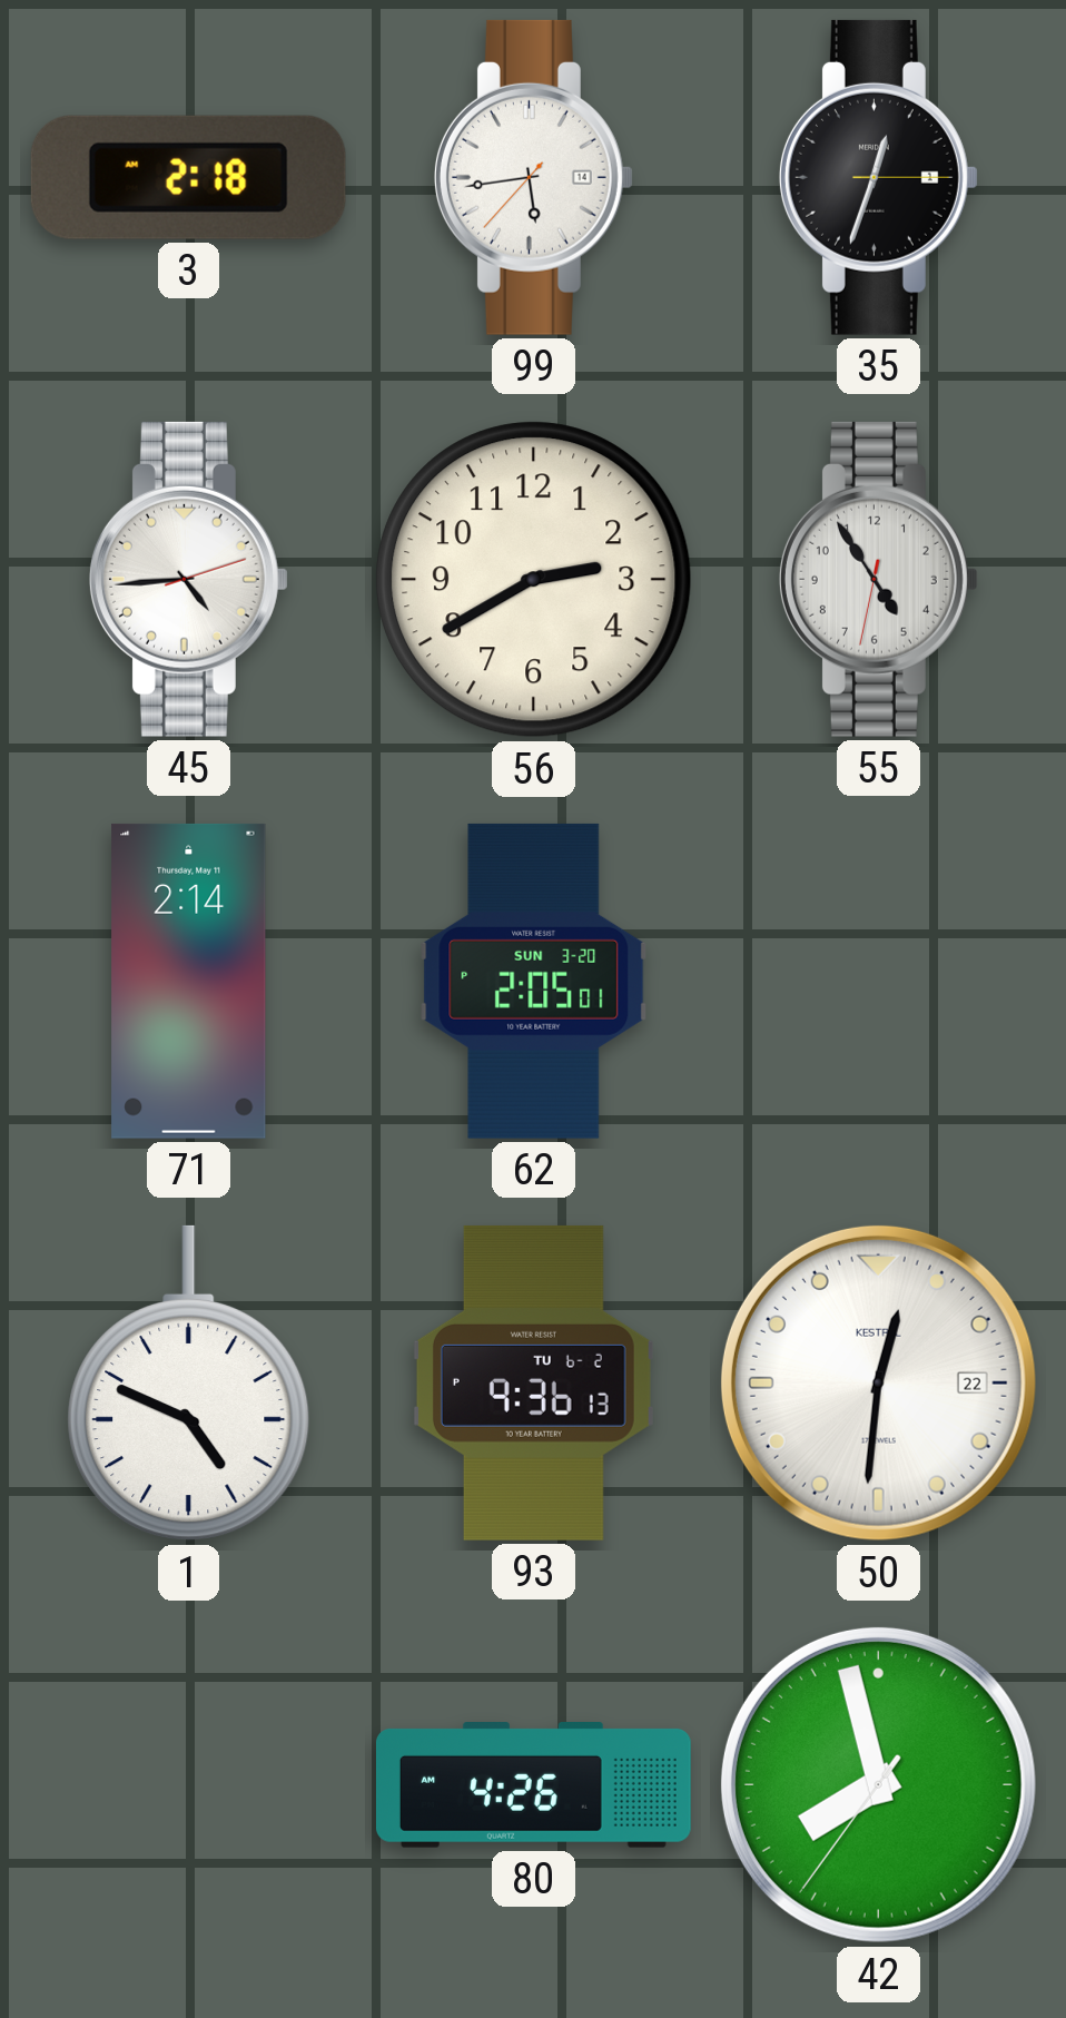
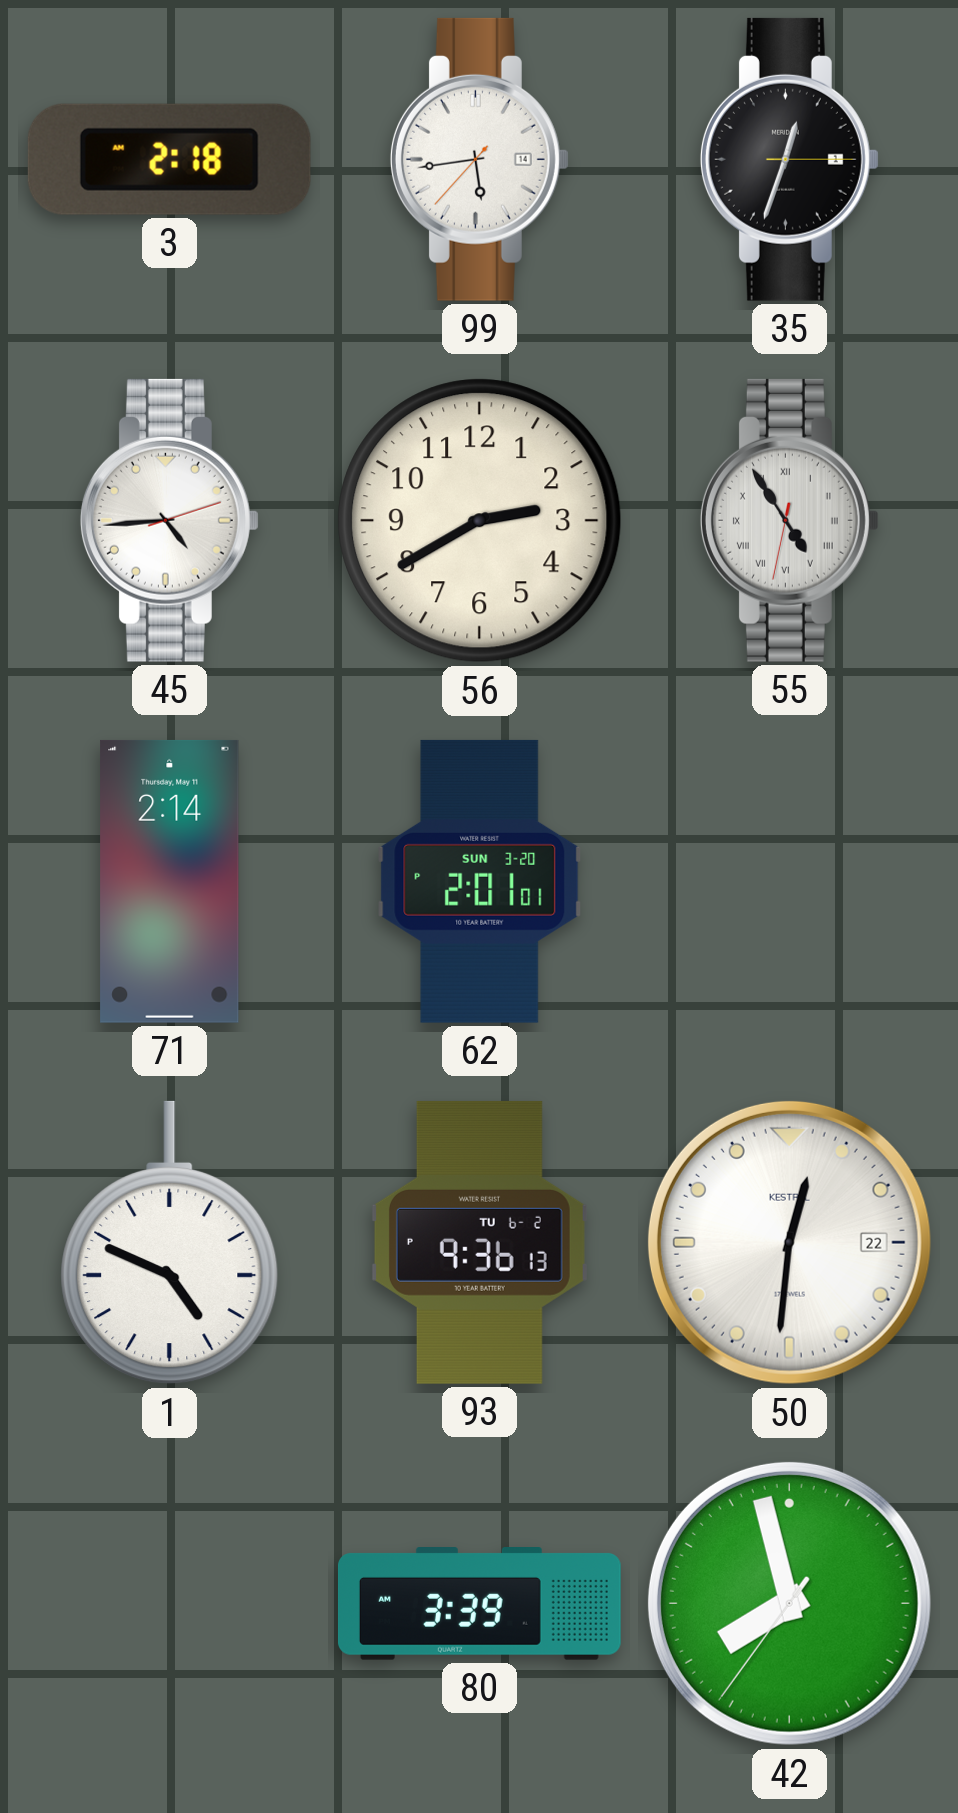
55 numerals: Arabic -> Roman
62: 2:05 -> 2:01
80: 4:26 -> 3:39
